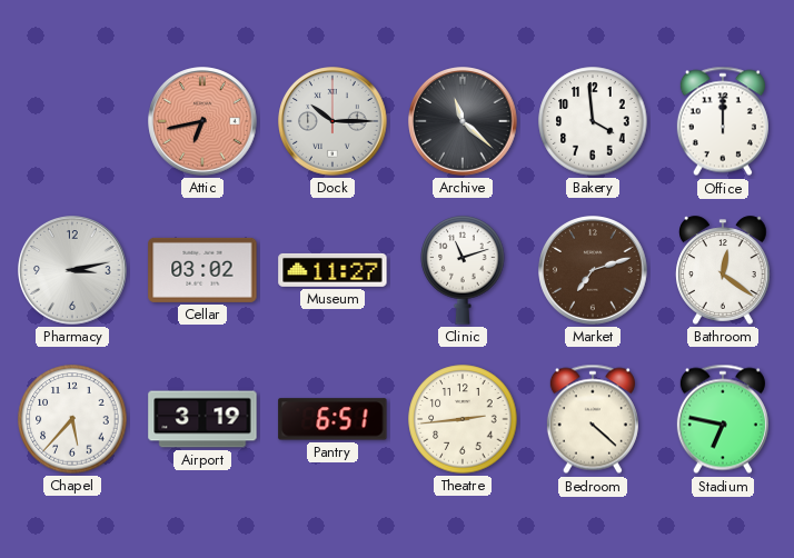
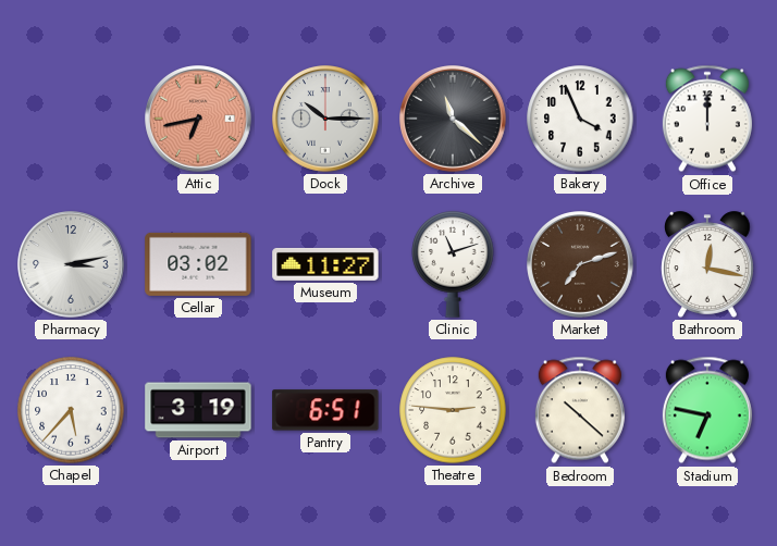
Bakery: 3:59 -> 3:56
Bathroom: 12:21 -> 12:17
Theatre: 2:44 -> 2:46
Bedroom: 4:22 -> 10:22
